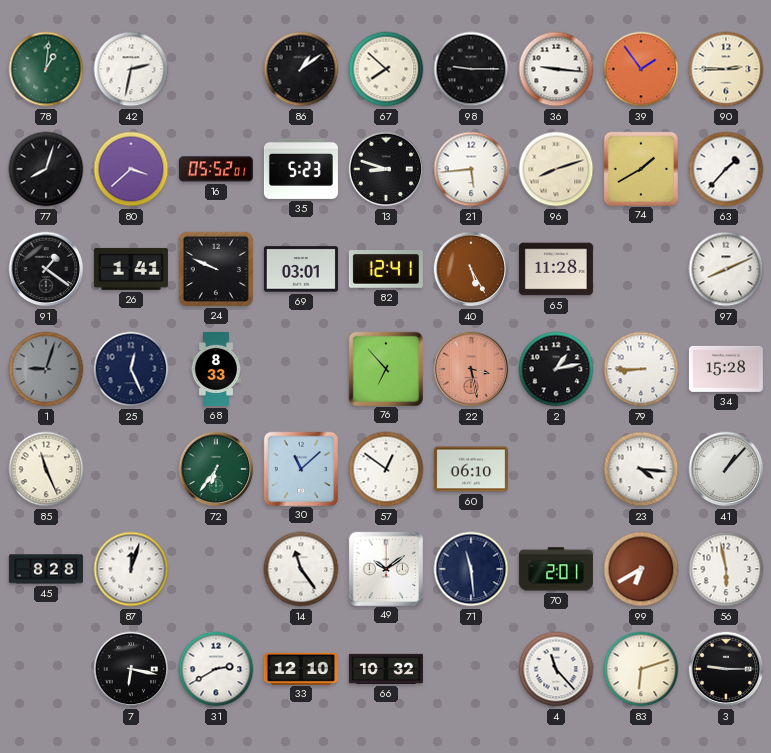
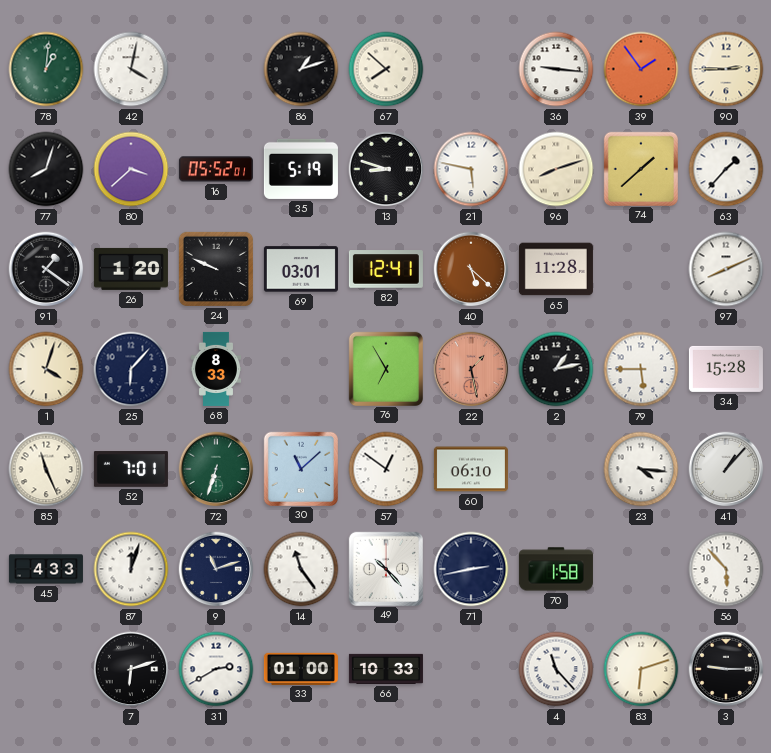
42: 2:32 -> 4:02
86: 1:09 -> 1:12
98: 9:15 -> none
35: 5:23 -> 5:19
21: 5:44 -> 5:47
74: 1:40 -> 1:38
26: 1:41 -> 1:20
40: 5:25 -> 5:22
1: 9:03 -> 4:03
1 dial: grey -> cream
25: 12:26 -> 6:07
76: 6:53 -> 6:55
22: 3:28 -> 1:28
79: 8:45 -> 5:45
52: none -> 7:01
72: 6:36 -> 6:33
45: 8:28 -> 4:33
9: none -> 11:12
49: 10:09 -> 10:23
71: 11:29 -> 2:43
70: 2:01 -> 1:58
99: 6:40 -> none
56: 5:58 -> 5:53
7: 6:17 -> 6:12
33: 12:10 -> 01:00
66: 10:32 -> 10:33
